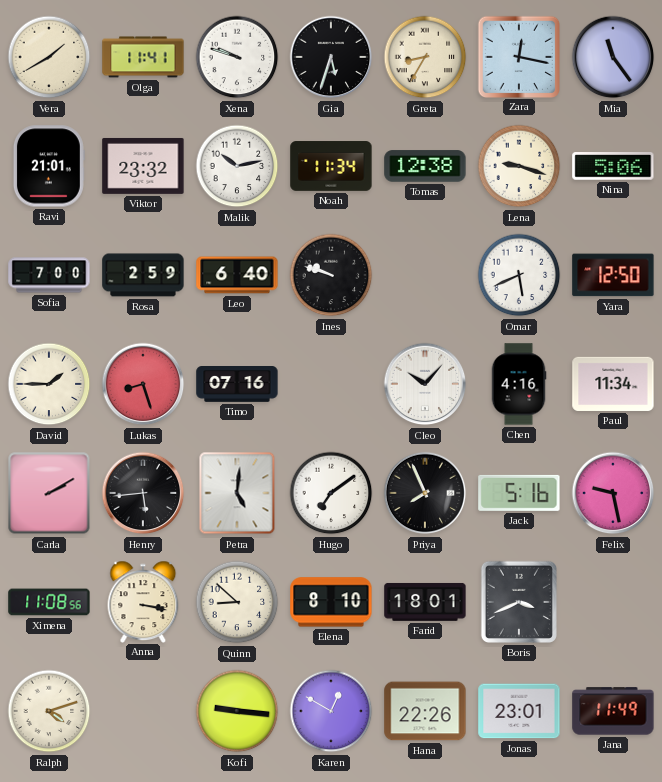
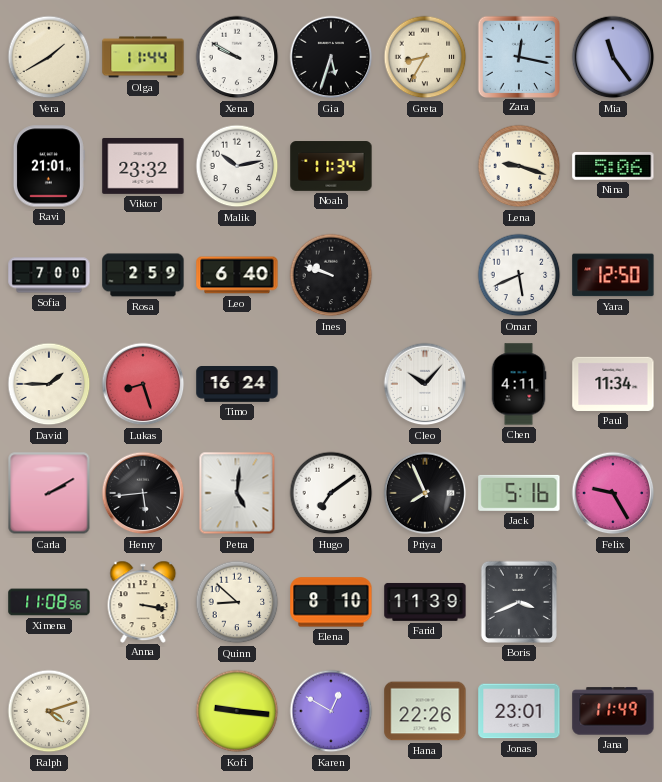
Olga: 11:41 -> 11:44
Xena: 9:48 -> 9:50
Tomas: 12:38 -> none
Timo: 07:16 -> 16:24
Chen: 4:16 -> 4:11
Felix: 9:28 -> 9:25
Farid: 18:01 -> 11:39
